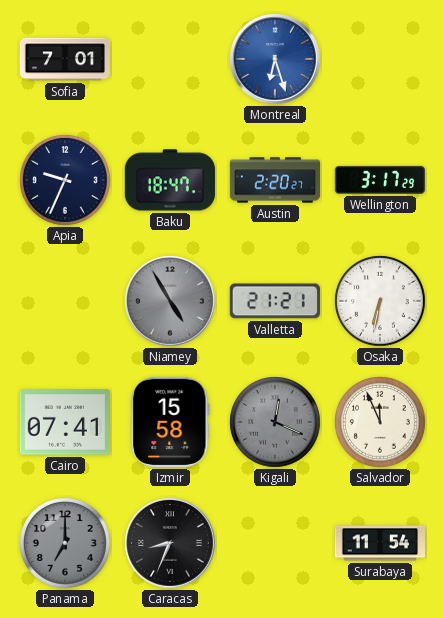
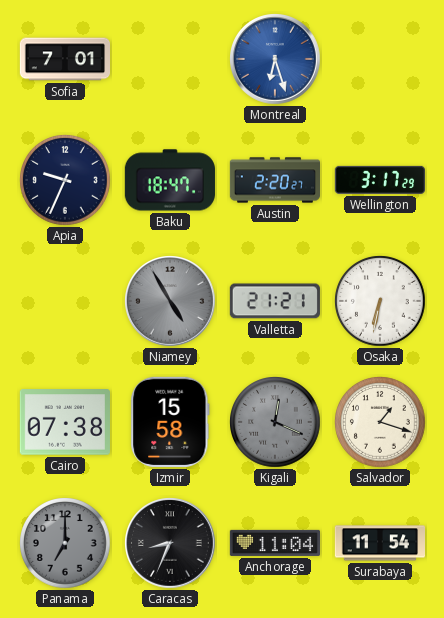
Cairo: 07:41 -> 07:38
Salvador: 11:56 -> 1:18
Anchorage: none -> 11:04
